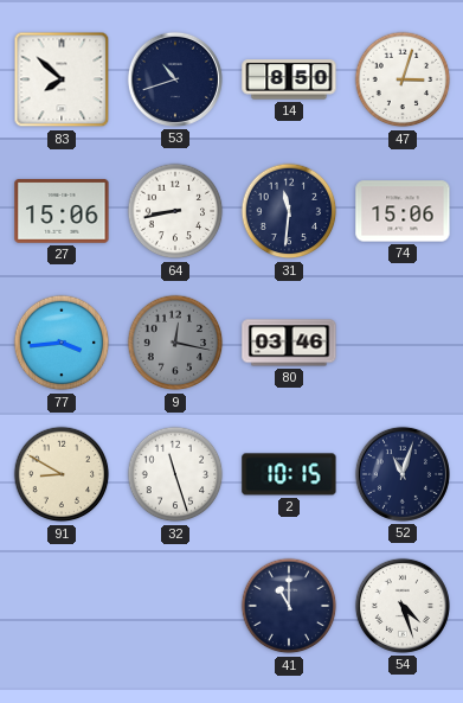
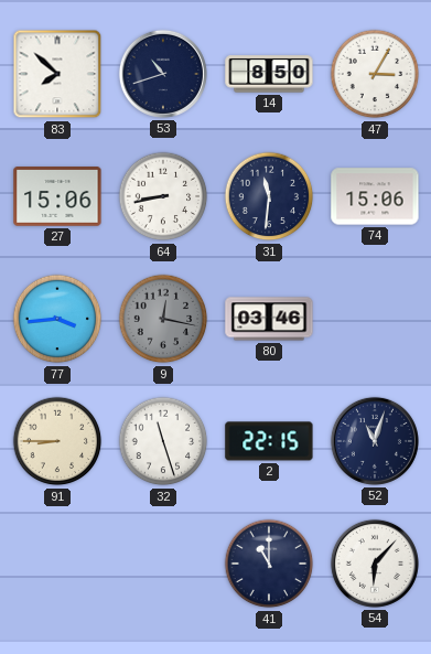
47: 3:03 -> 3:05
91: 8:50 -> 8:45
2: 10:15 -> 22:15
54: 4:27 -> 6:07
